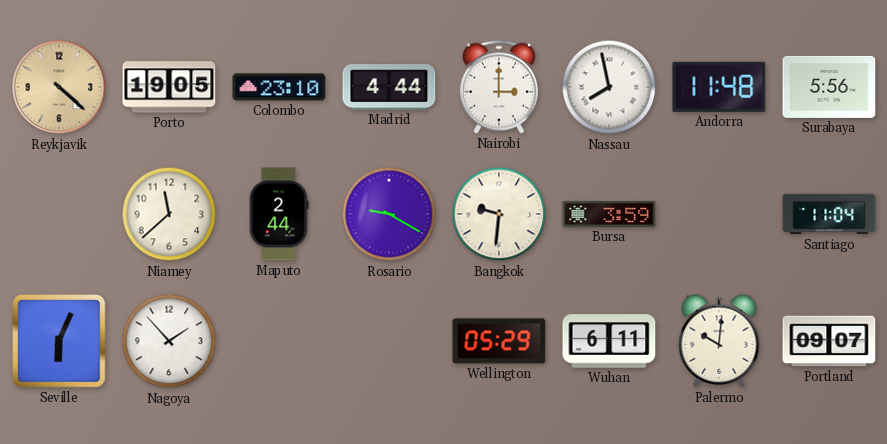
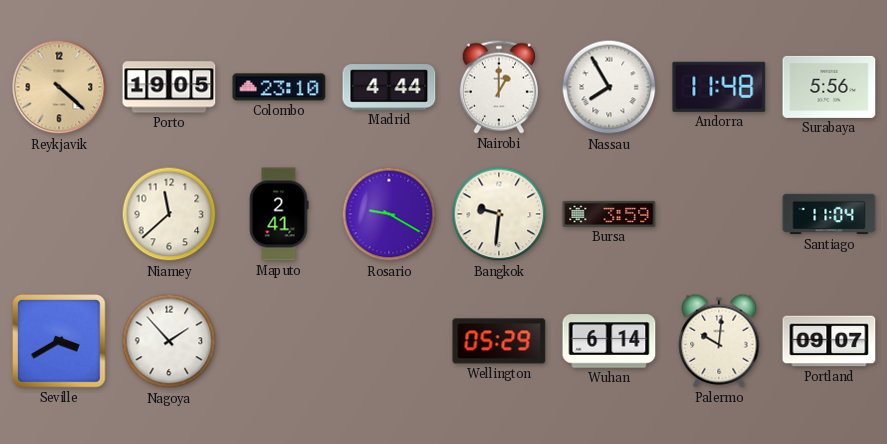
Nairobi: 3:00 -> 1:00
Nassau: 7:58 -> 7:55
Maputo: 2:44 -> 2:41
Seville: 6:04 -> 3:40
Wuhan: 6:11 -> 6:14
